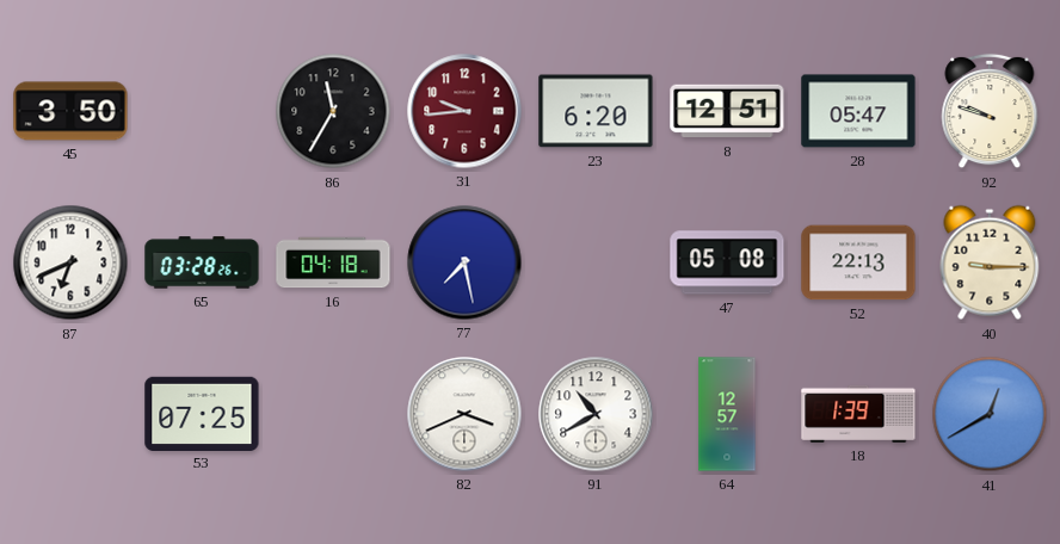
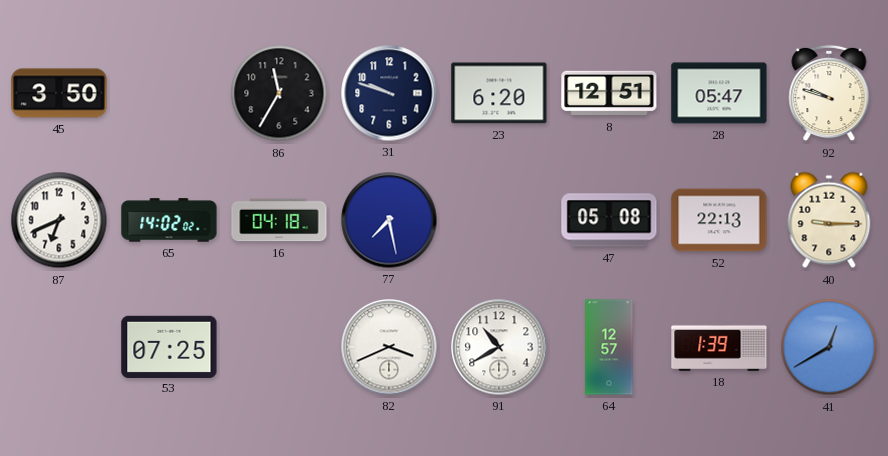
31: 9:44 -> 9:48
31 dial: burgundy -> navy
65: 03:28 -> 14:02
